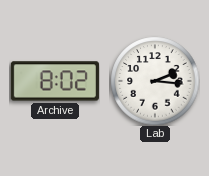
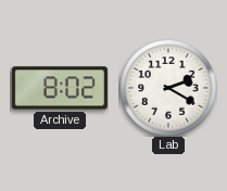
Lab: 2:16 -> 2:20
